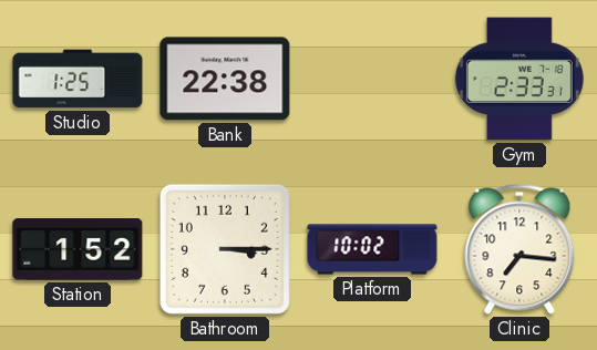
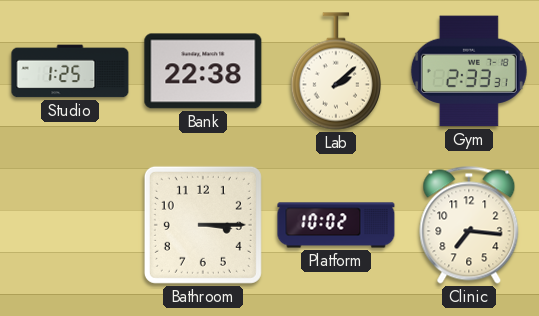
Lab: none -> 2:08
Station: 1:52 -> none
